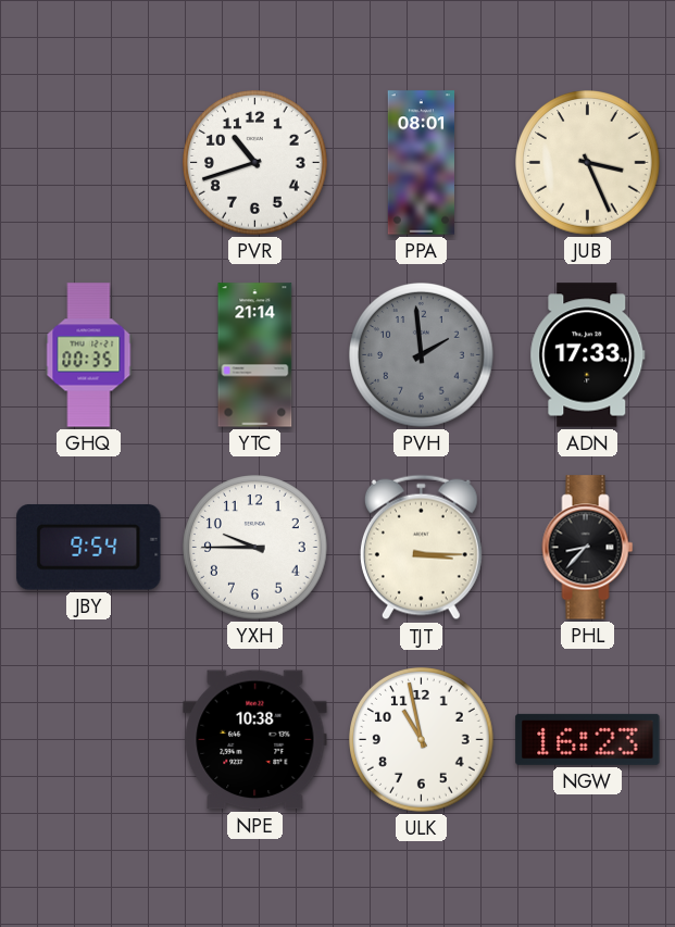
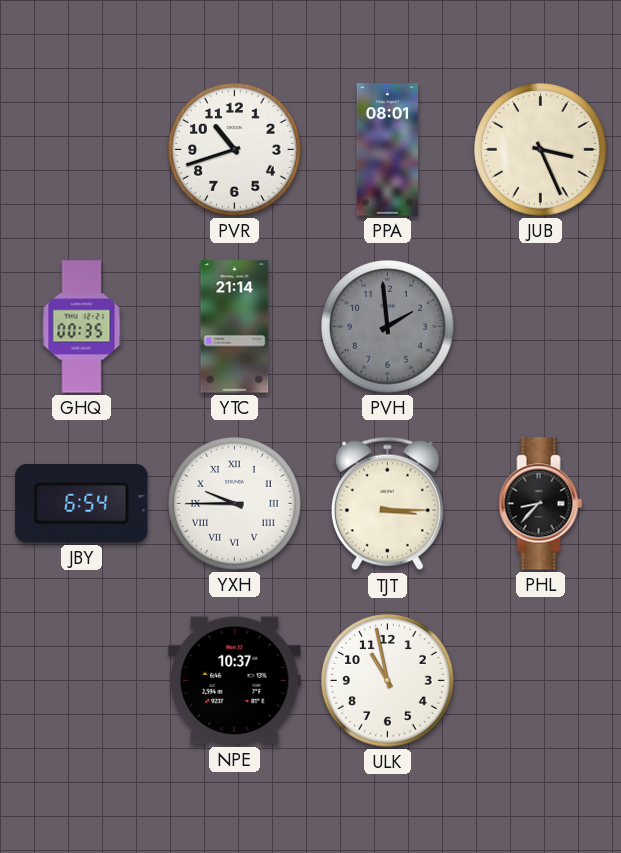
ADN: 17:33 -> none
JBY: 9:54 -> 6:54
YXH numerals: Arabic -> Roman
NPE: 10:38 -> 10:37
NGW: 16:23 -> none
